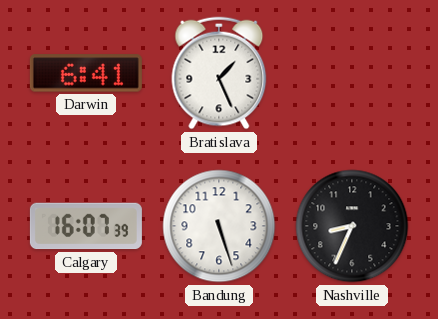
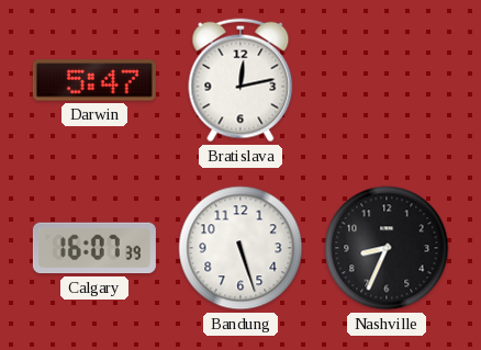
Darwin: 6:41 -> 5:47
Bratislava: 1:26 -> 12:13
